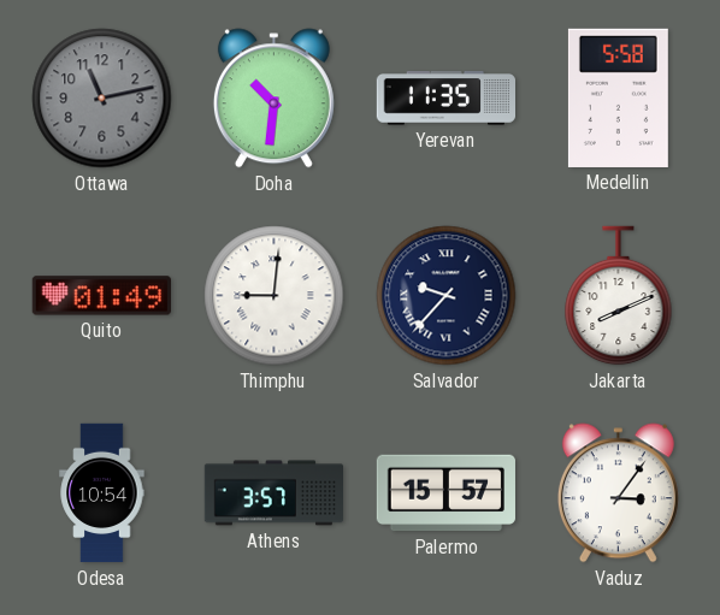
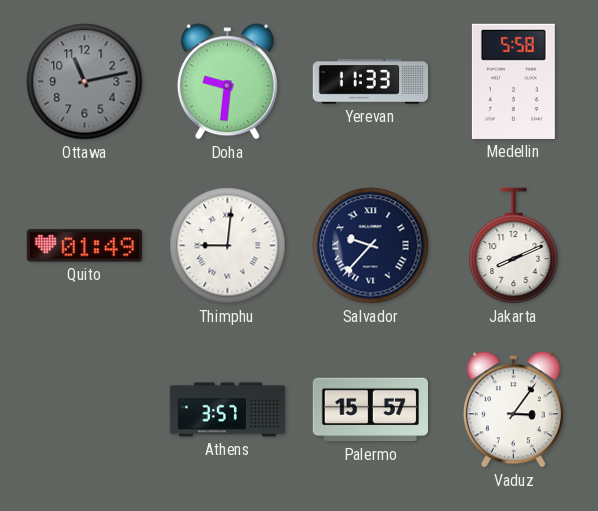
Doha: 10:31 -> 9:31
Yerevan: 11:35 -> 11:33
Odesa: 10:54 -> none
